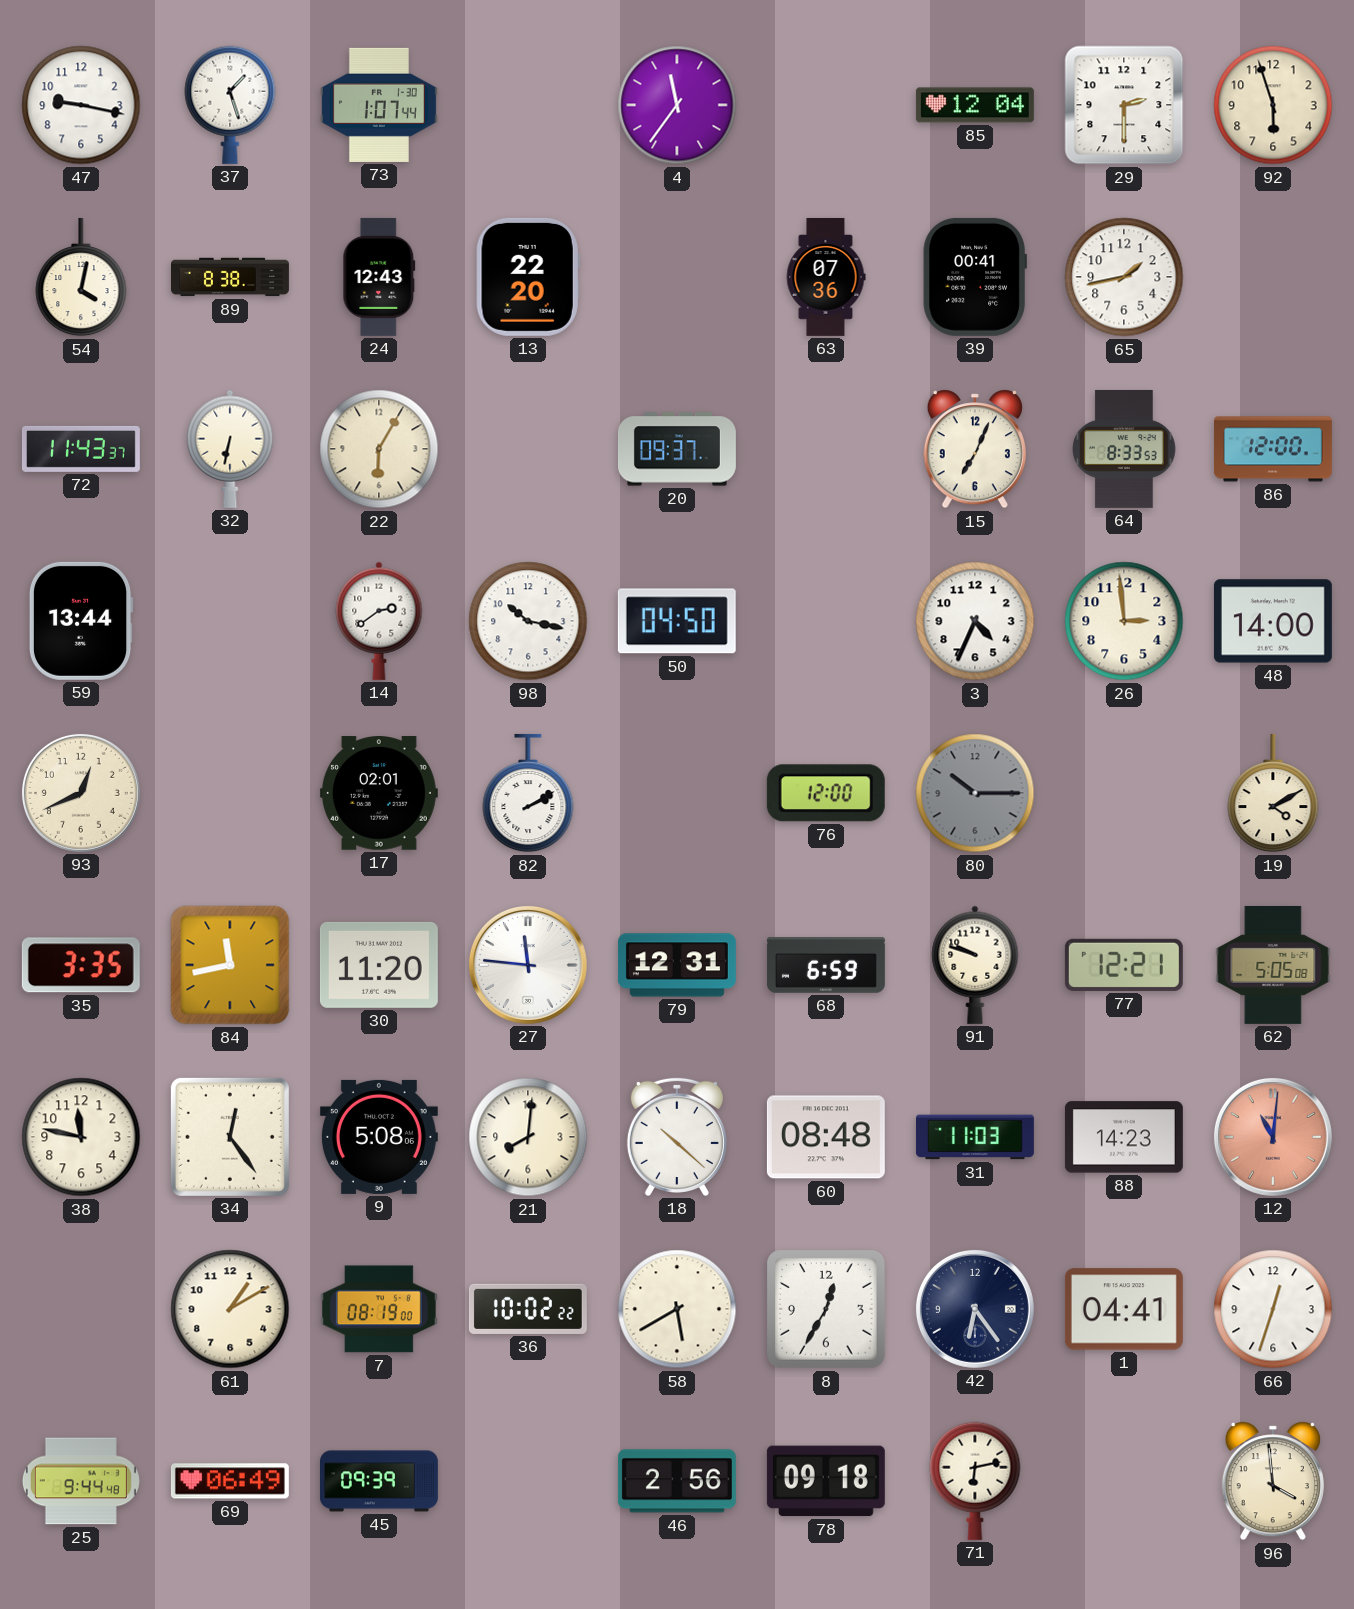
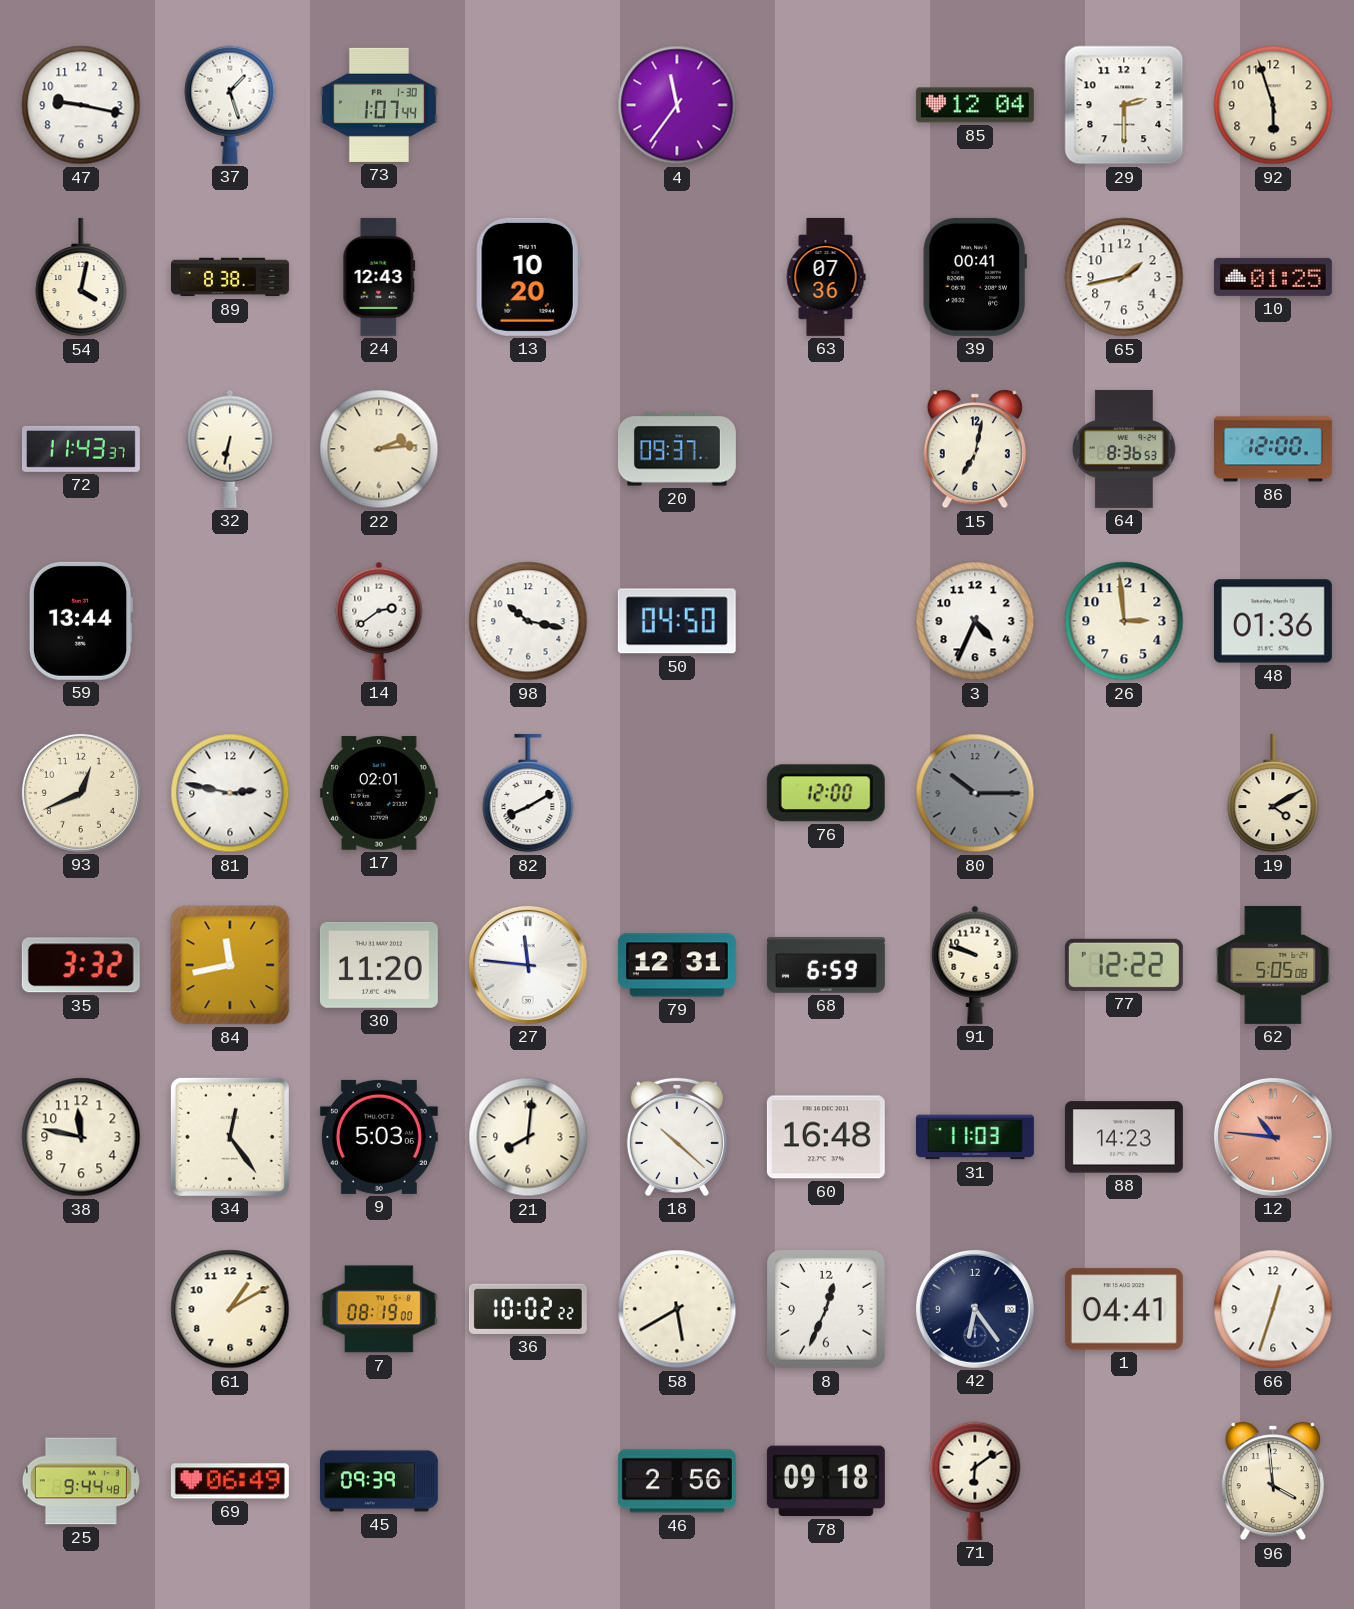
13: 22:20 -> 10:20
10: none -> 01:25
22: 6:05 -> 2:14
15: 7:04 -> 7:02
64: 8:33 -> 8:36
48: 14:00 -> 01:36
81: none -> 2:47
82: 2:10 -> 8:10
35: 3:35 -> 3:32
77: 12:21 -> 12:22
9: 5:08 -> 5:03
60: 08:48 -> 16:48
12: 11:01 -> 10:46
8: 12:35 -> 12:34
71: 6:13 -> 6:09
